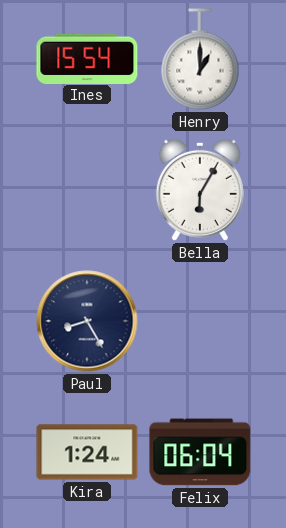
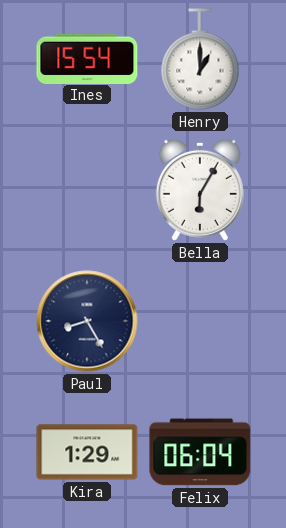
Kira: 1:24 -> 1:29
